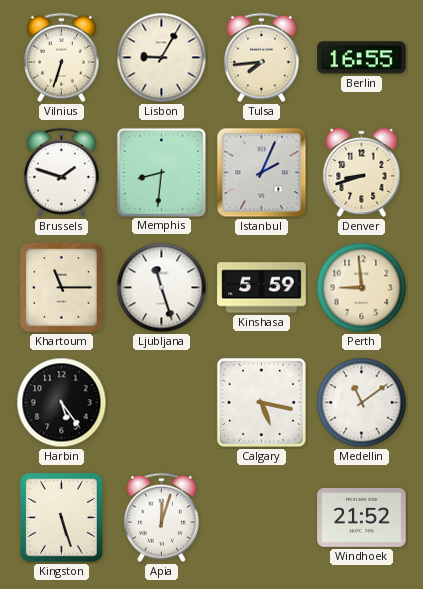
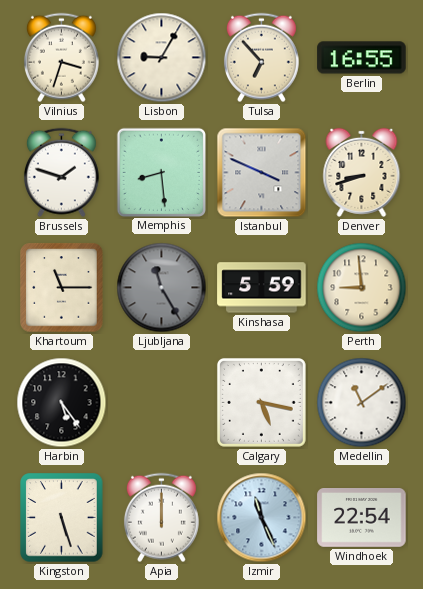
Vilnius: 6:33 -> 3:33
Tulsa: 7:44 -> 6:53
Memphis: 8:31 -> 8:29
Istanbul: 2:04 -> 3:49
Ljubljana: 11:27 -> 11:25
Ljubljana dial: white -> grey
Apia: 12:03 -> 12:00
Izmir: none -> 11:26
Windhoek: 21:52 -> 22:54
